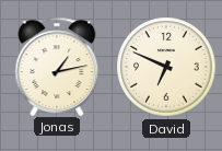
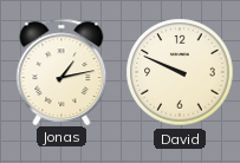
David: 6:49 -> 9:49
